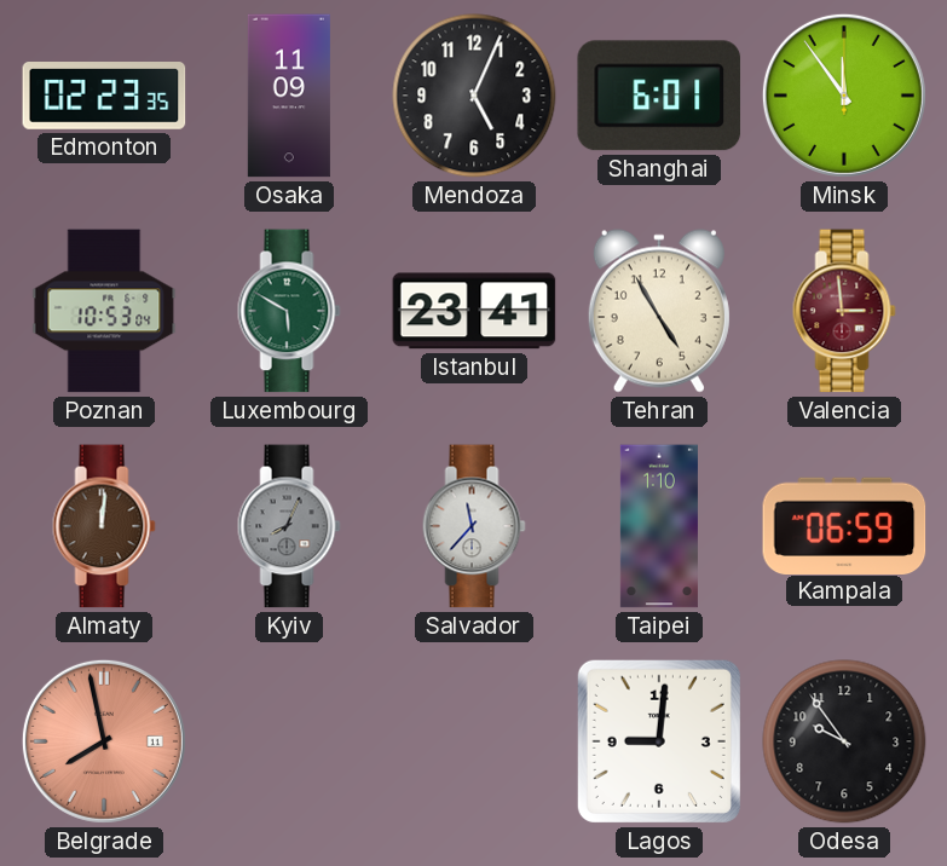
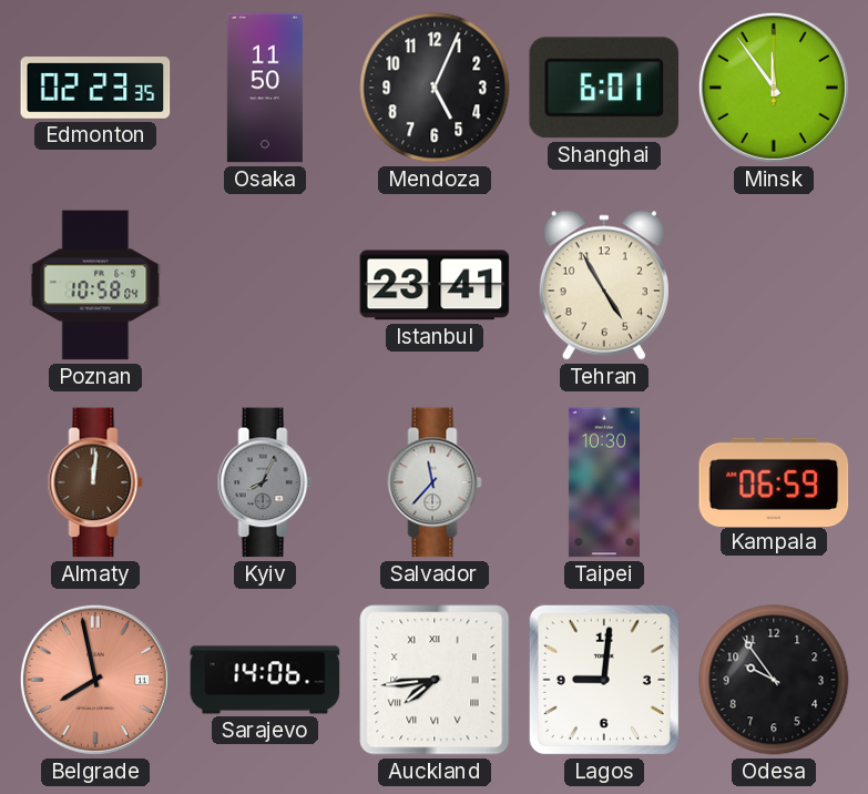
Osaka: 11:09 -> 11:50
Poznan: 10:53 -> 10:58
Luxembourg: 5:50 -> none
Valencia: 2:59 -> none
Taipei: 1:10 -> 10:30
Sarajevo: none -> 14:06
Auckland: none -> 7:44
